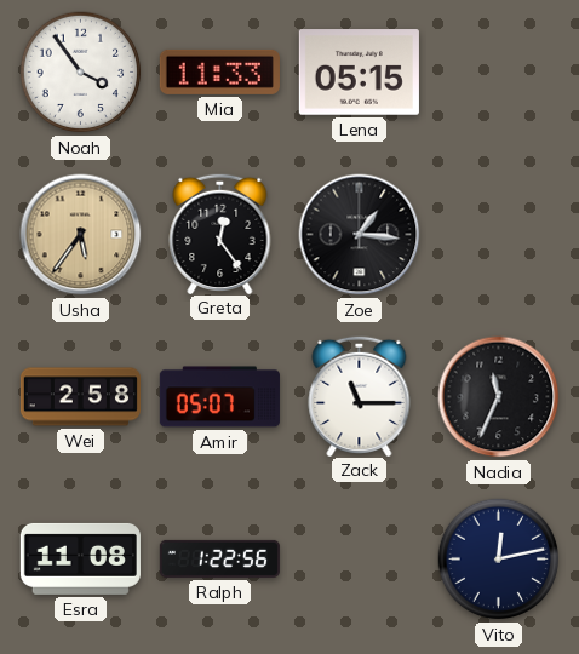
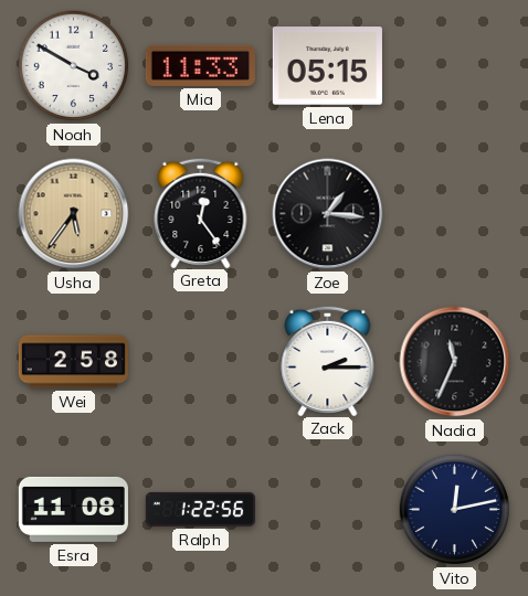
Noah: 3:54 -> 3:50
Amir: 05:07 -> none
Zack: 11:15 -> 2:15
